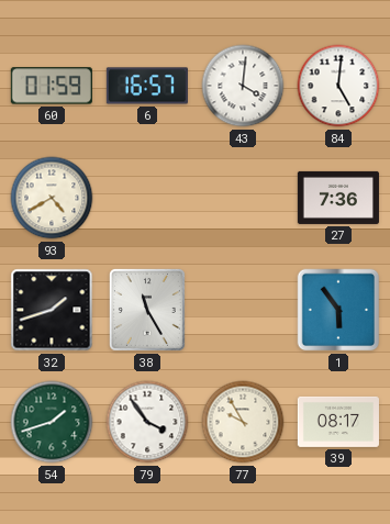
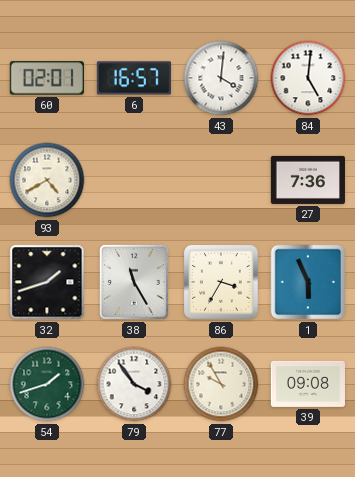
60: 01:59 -> 02:01
86: none -> 3:35
1: 5:54 -> 5:56
39: 08:17 -> 09:08
